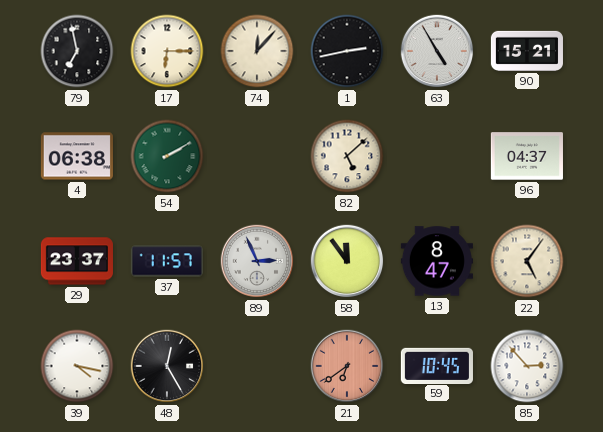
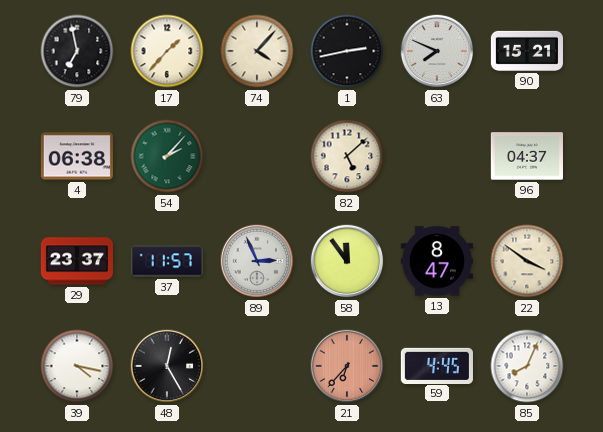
17: 6:15 -> 1:37
74: 12:07 -> 4:07
63: 4:55 -> 7:49
54: 2:10 -> 2:07
22: 5:06 -> 3:51
21: 6:39 -> 6:37
59: 10:45 -> 4:45
85: 2:53 -> 8:04
